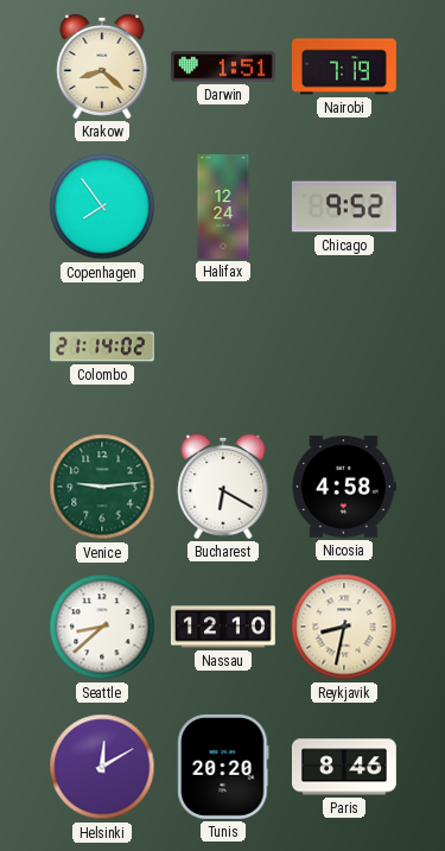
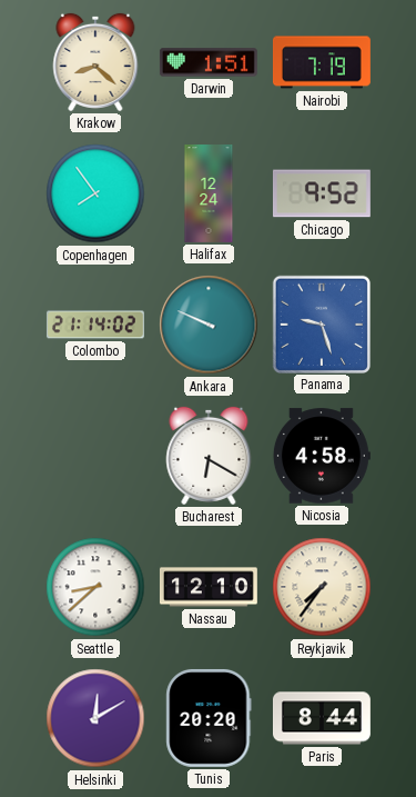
Ankara: none -> 9:49
Panama: none -> 9:27
Venice: 9:14 -> none
Reykjavik: 8:32 -> 7:36
Paris: 8:46 -> 8:44
